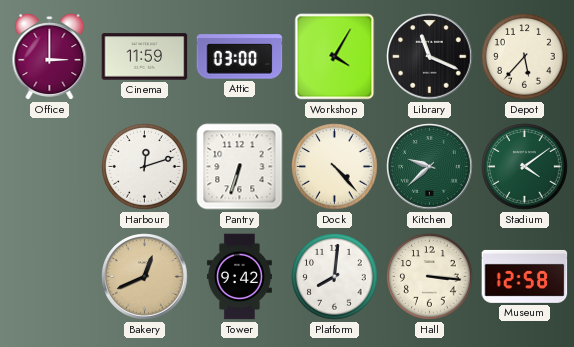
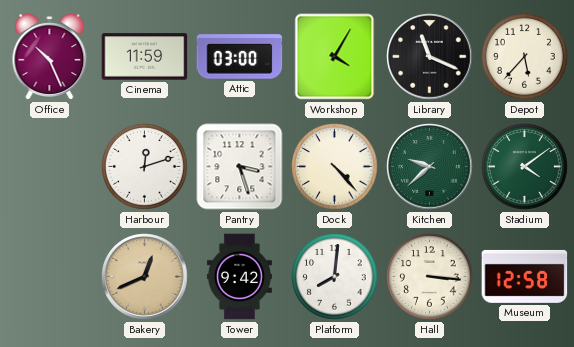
Office: 3:00 -> 10:26
Pantry: 6:33 -> 3:27
